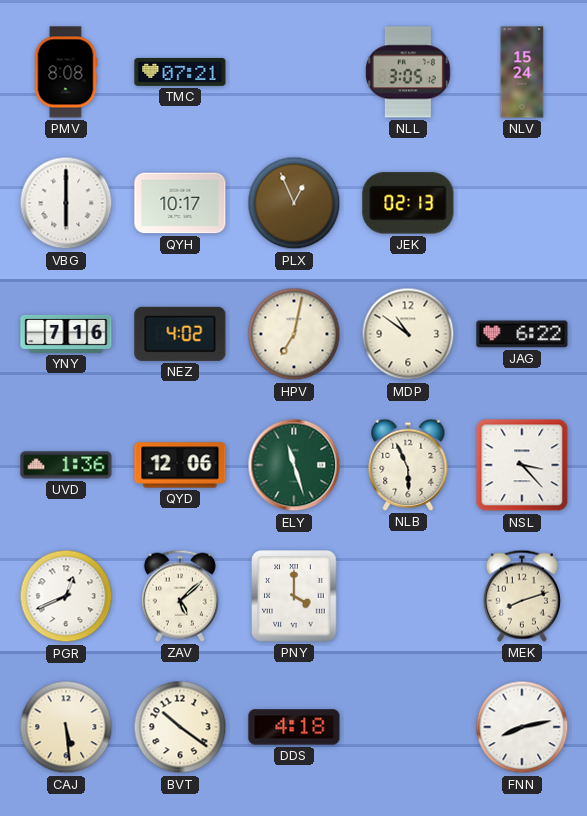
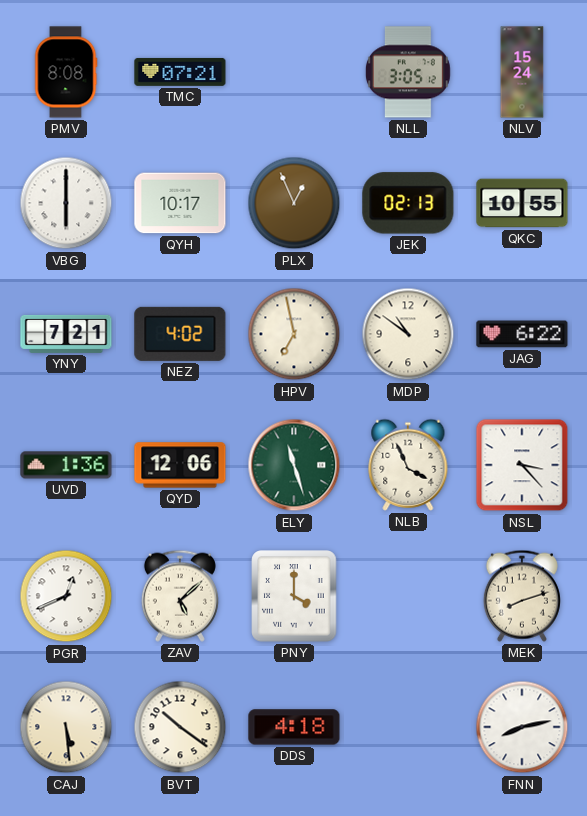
QKC: none -> 10:55
YNY: 7:16 -> 7:21
HPV: 7:02 -> 6:58
NLB: 5:56 -> 3:56
